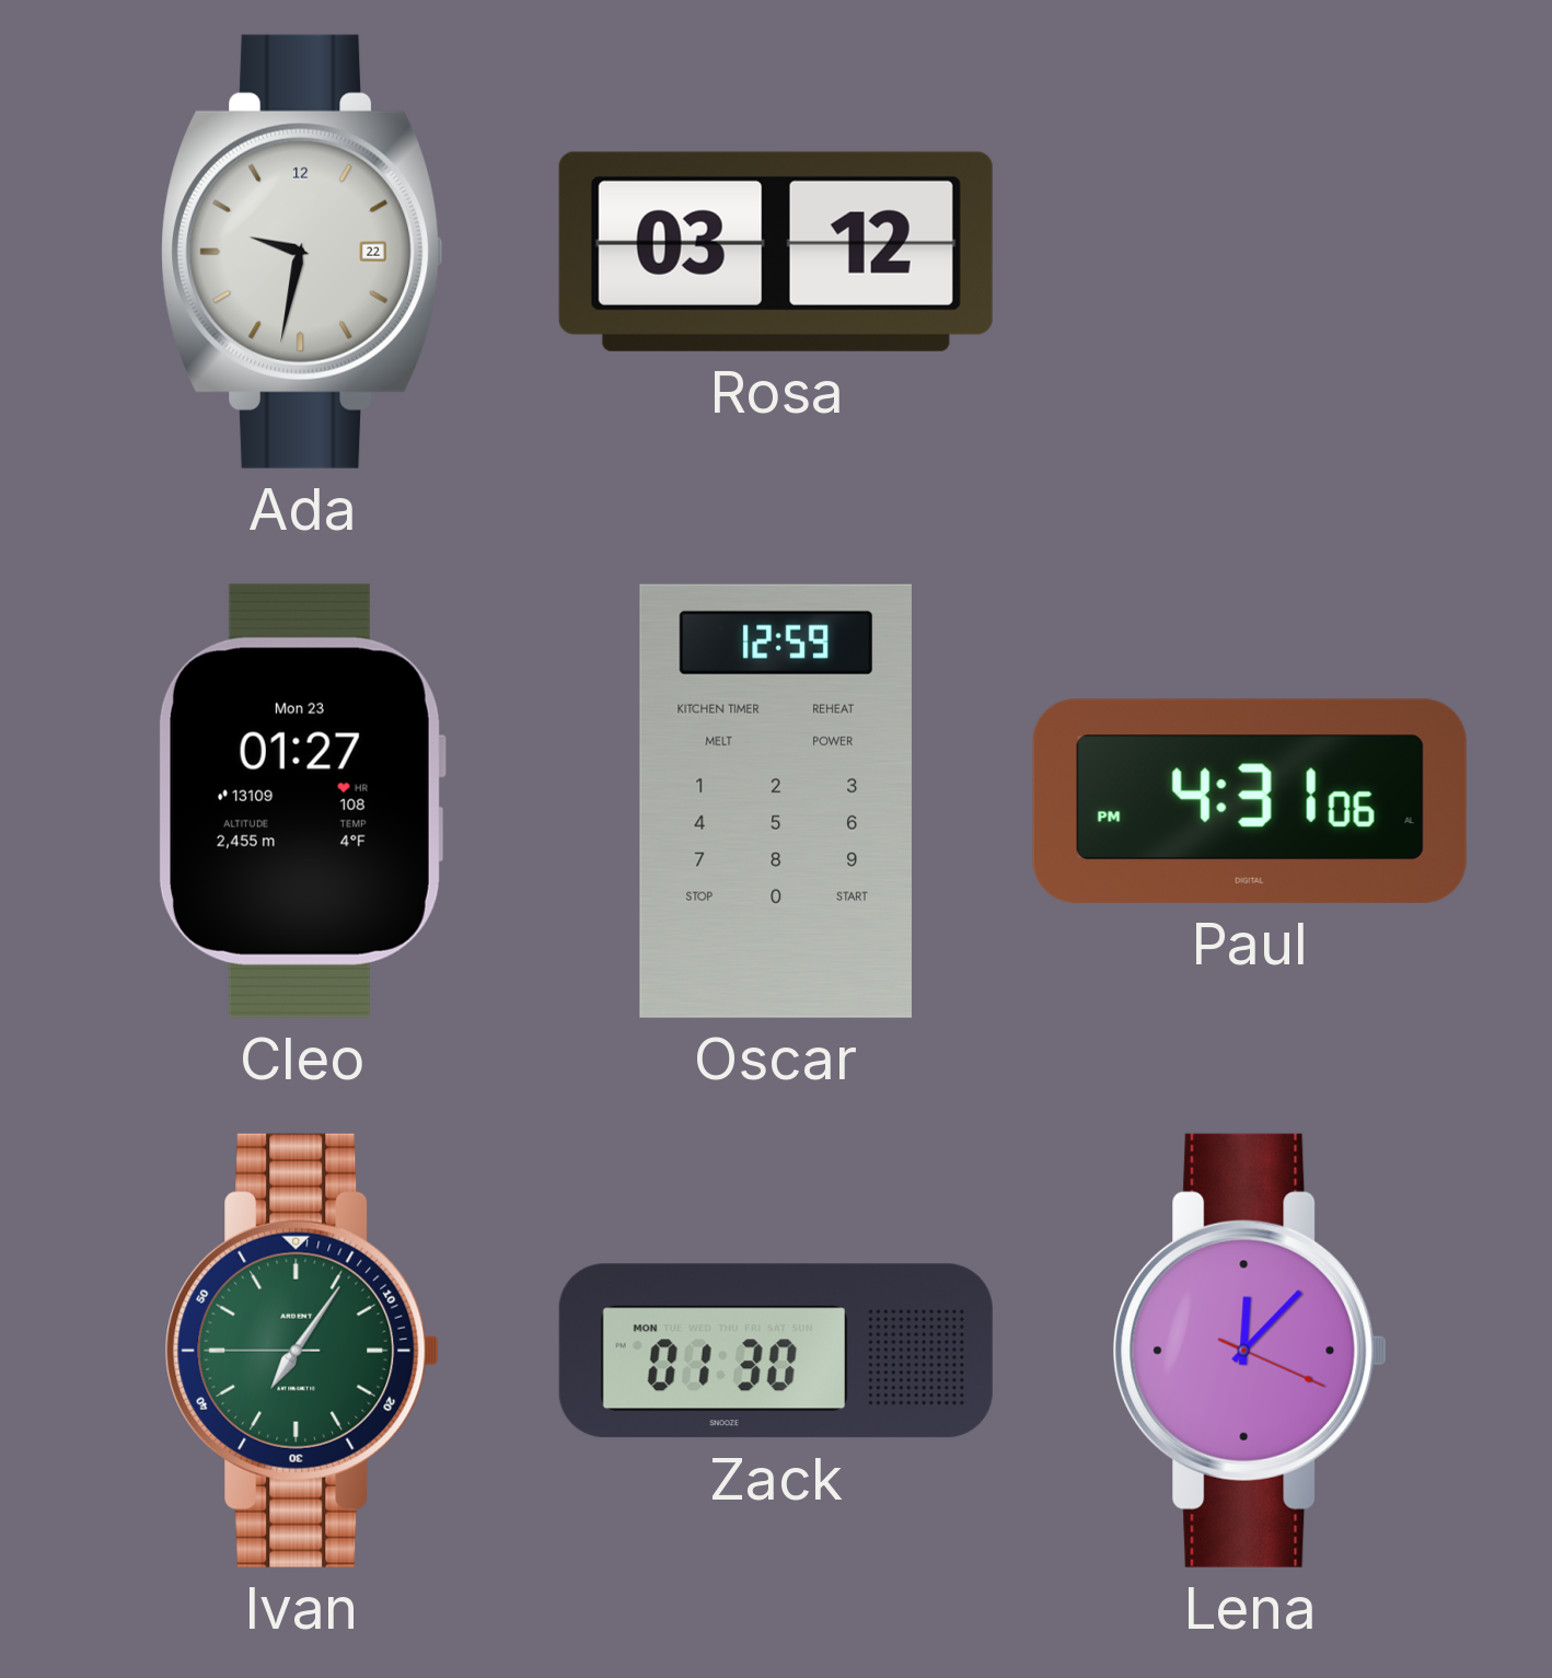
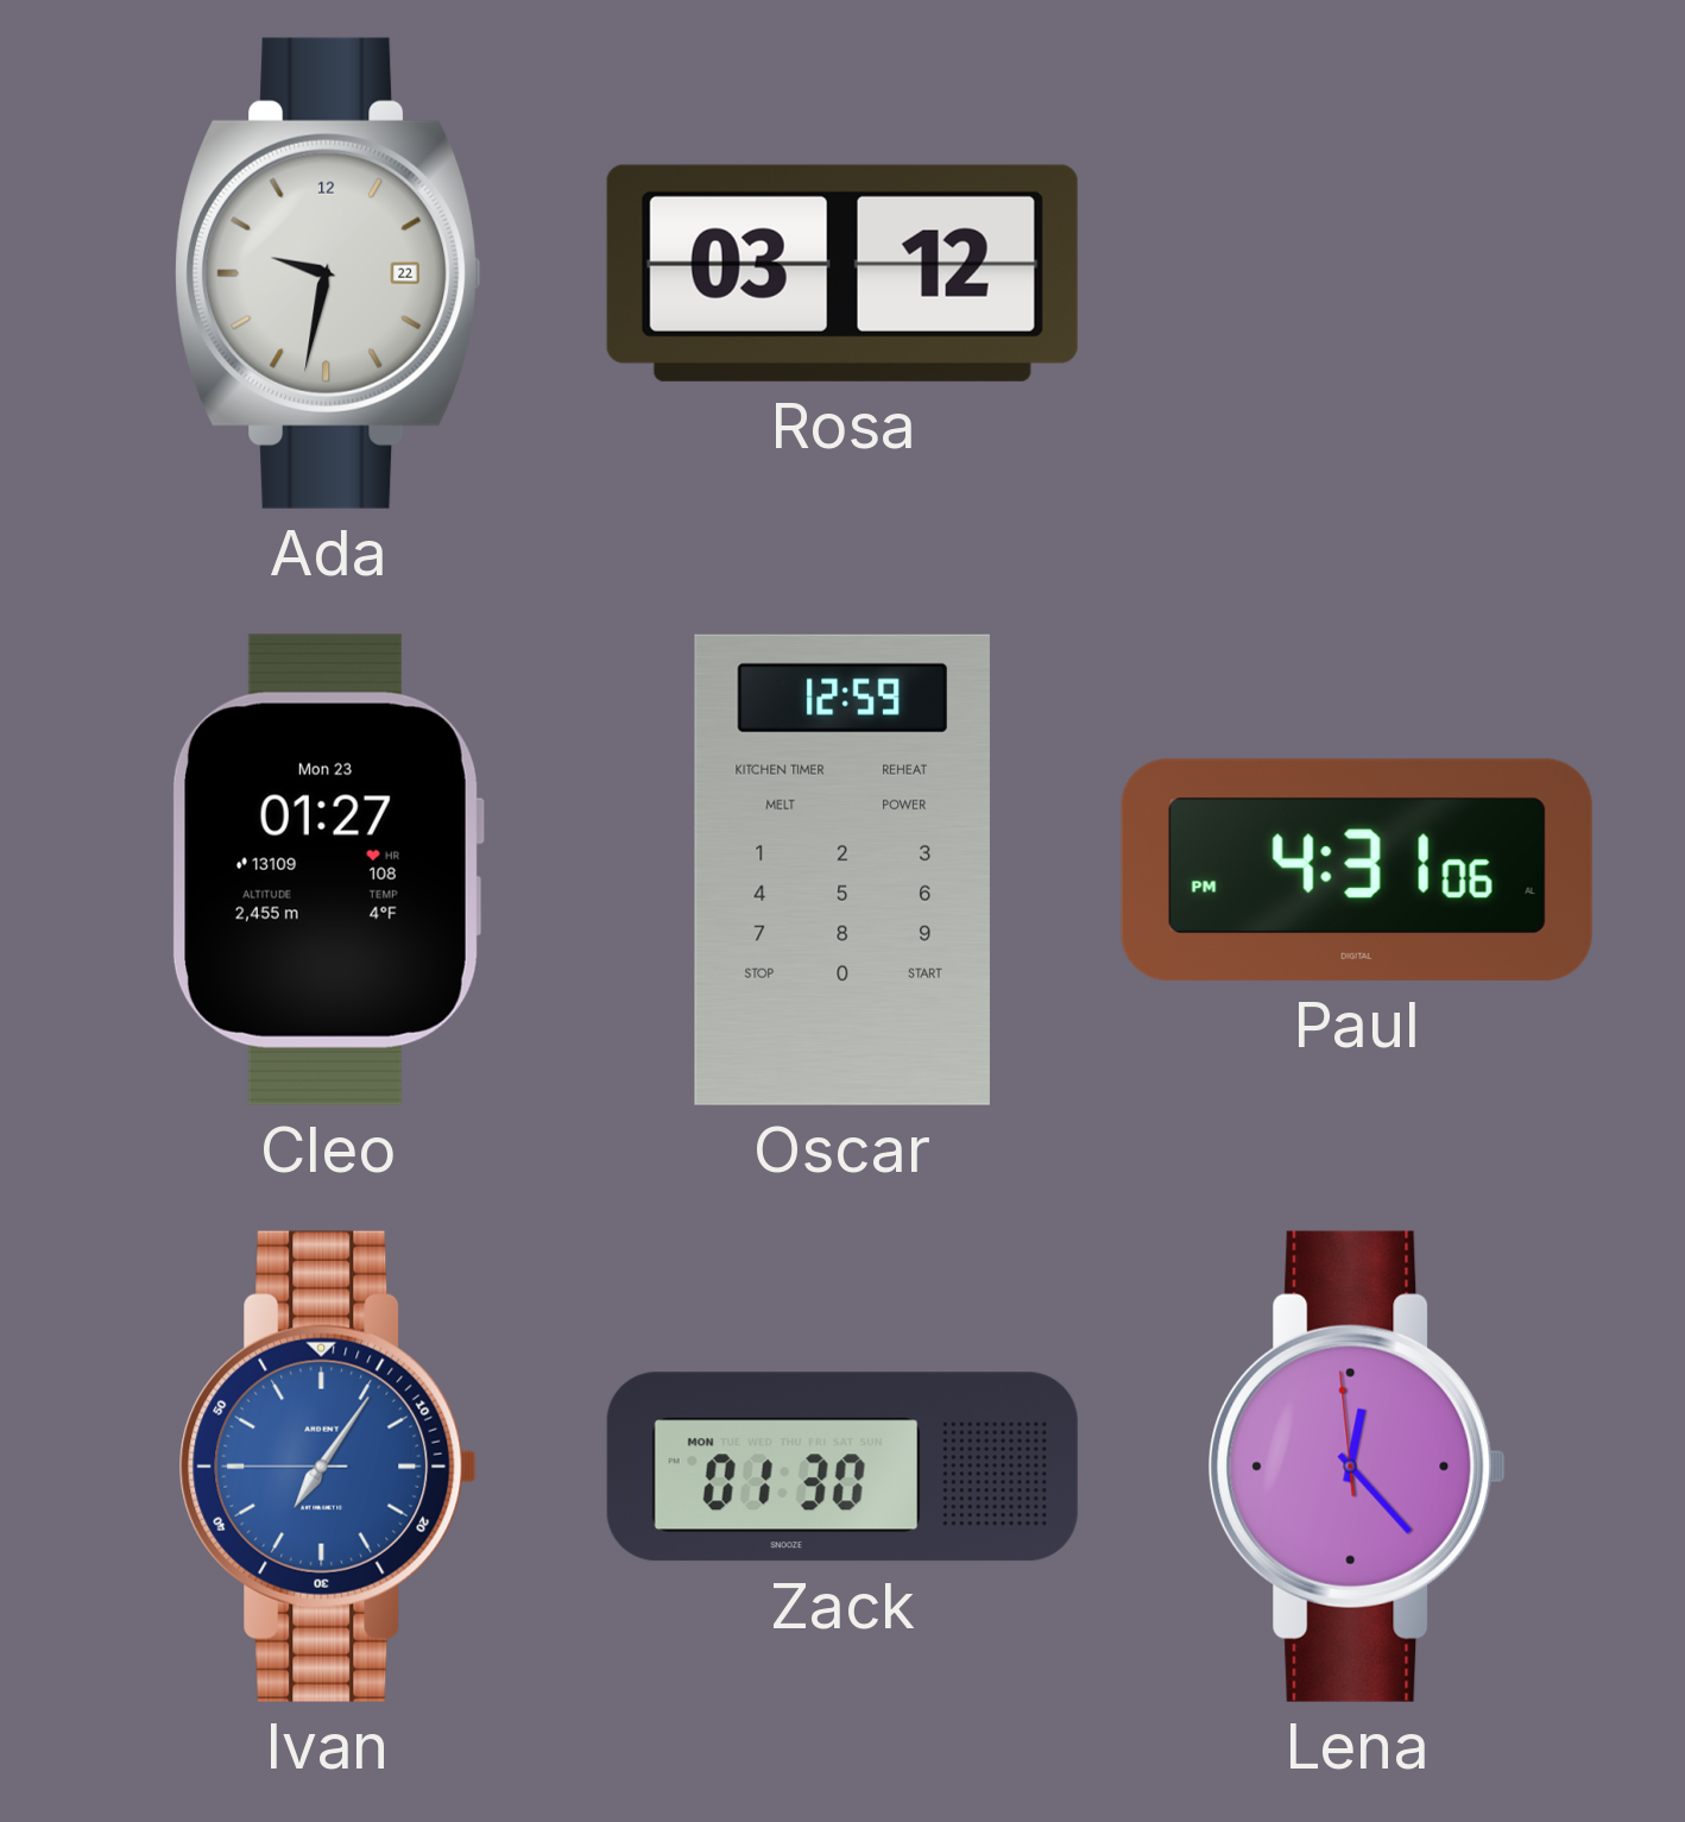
Ivan dial: green -> blue
Lena: 12:07 -> 12:22
